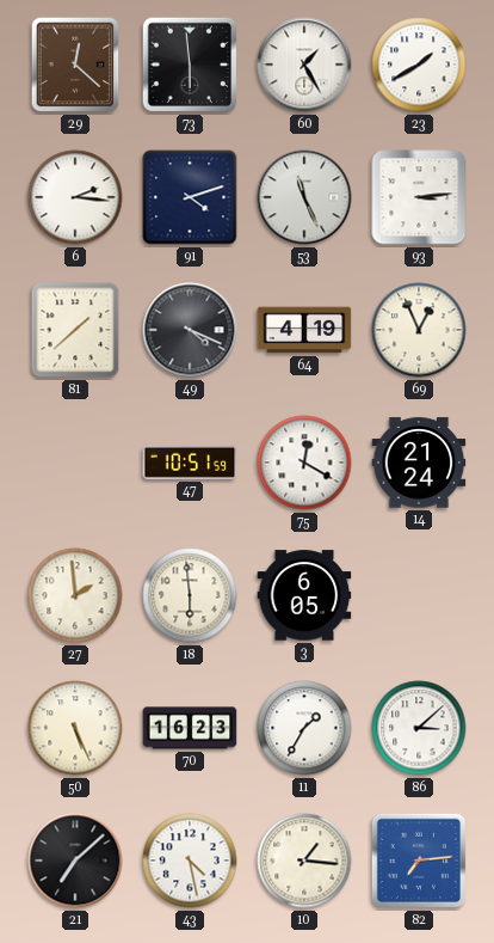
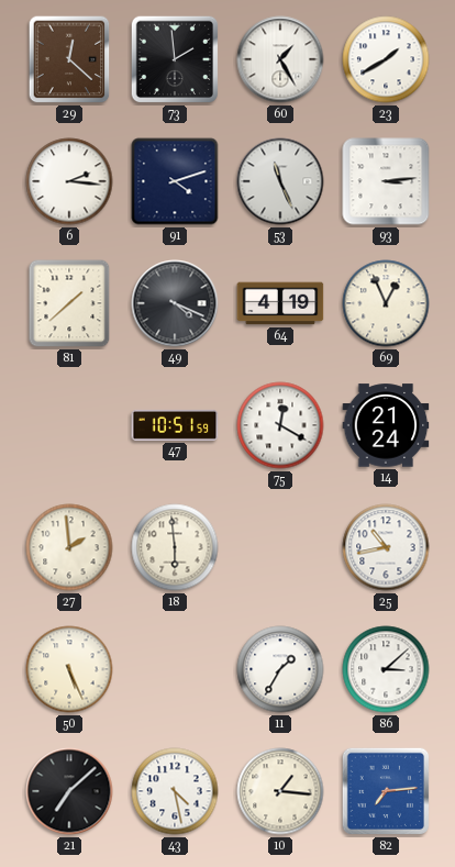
73: 5:59 -> 1:59
3: 6:05 -> none
25: none -> 10:43
70: 16:23 -> none
